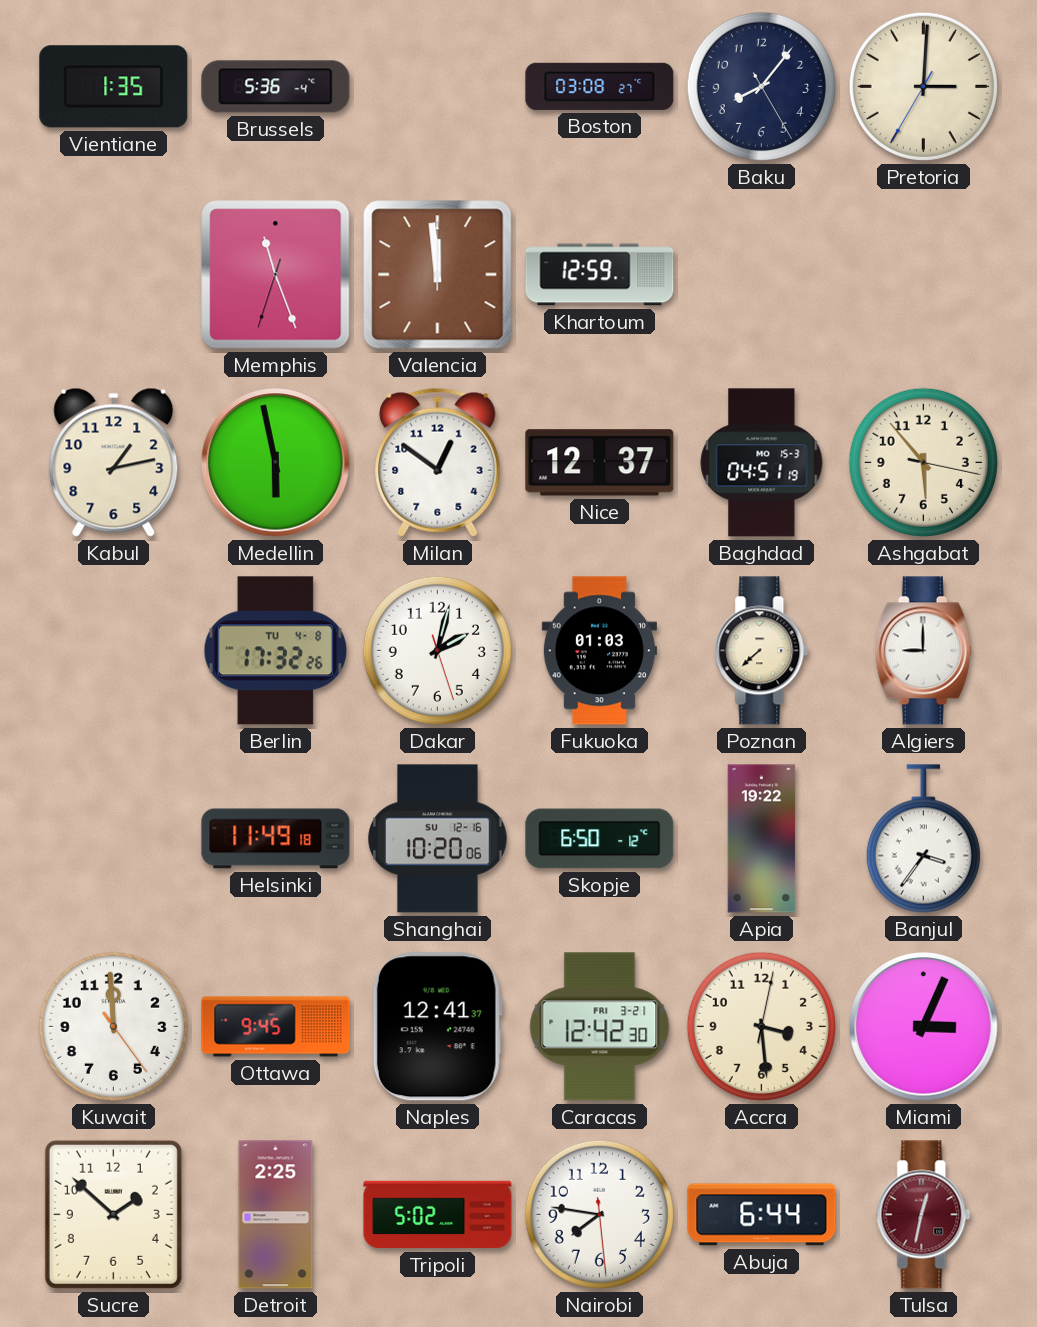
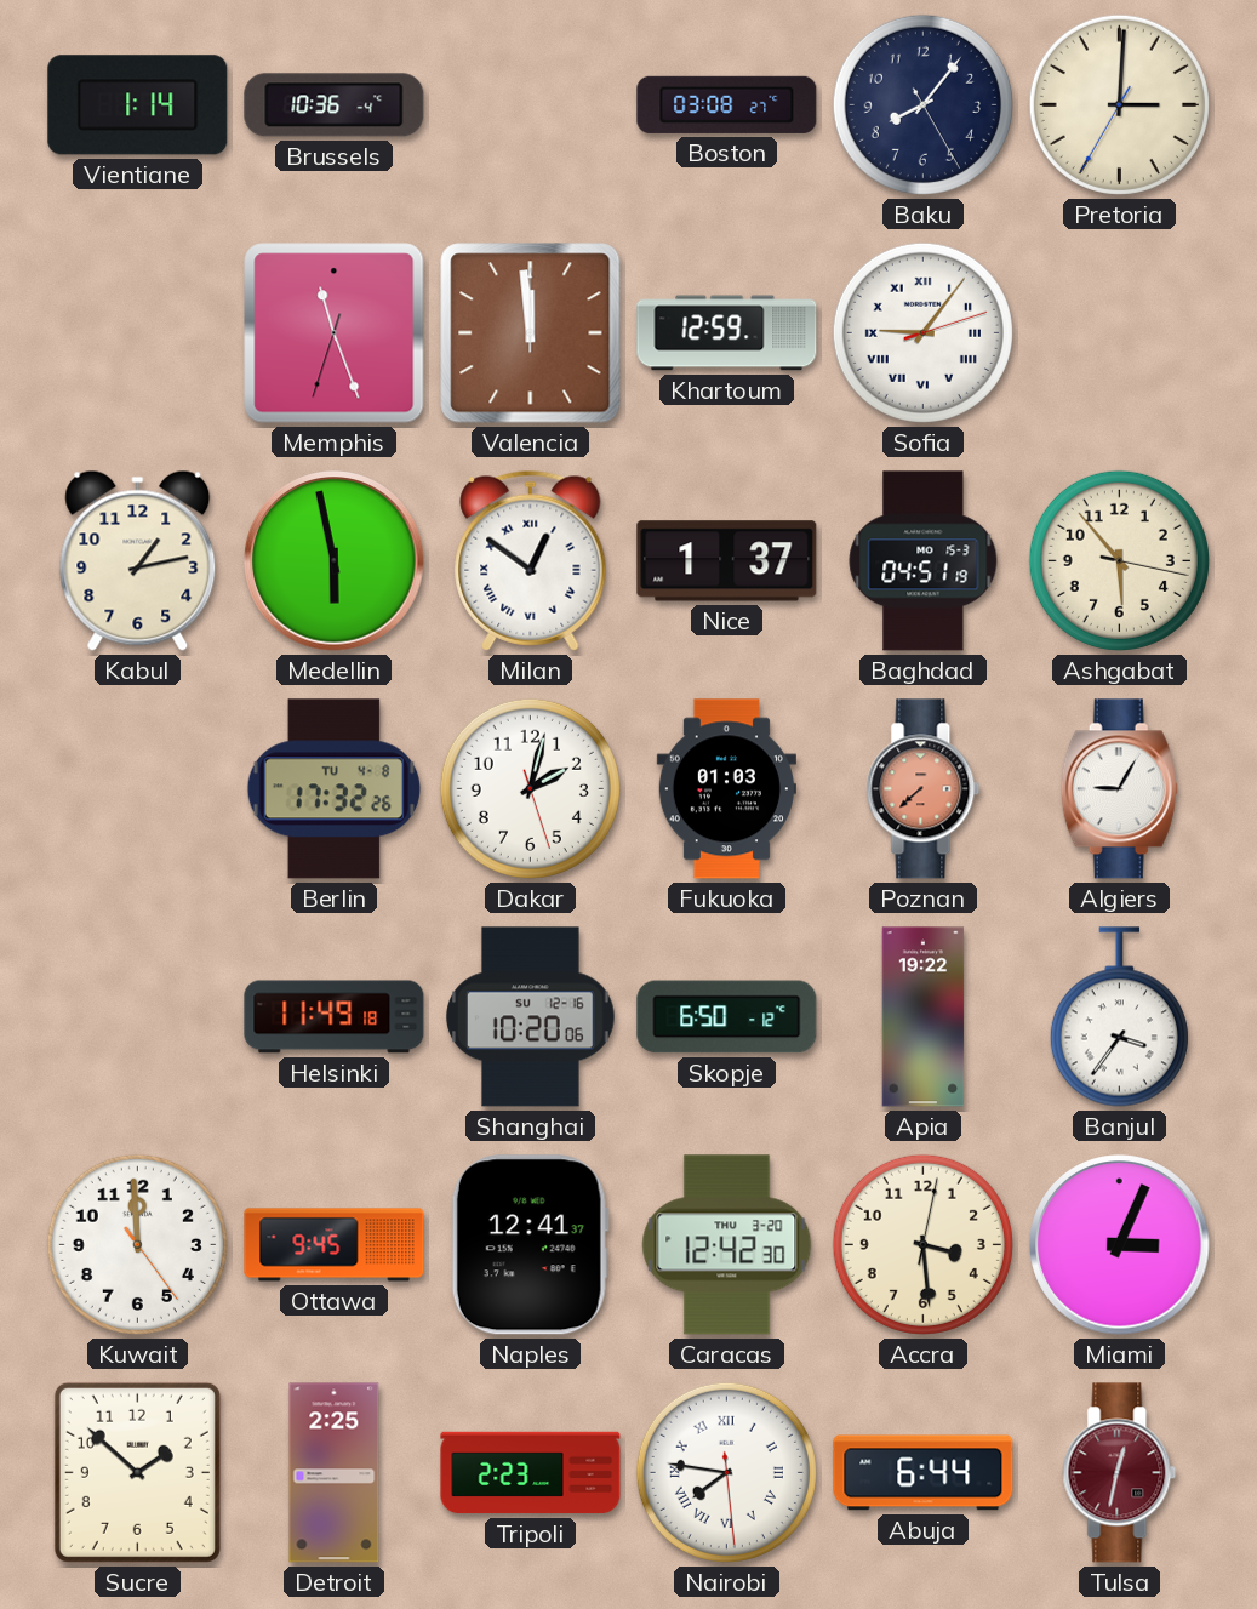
Vientiane: 1:35 -> 1:14
Brussels: 5:36 -> 10:36
Sofia: none -> 9:06
Milan numerals: Arabic -> Roman
Nice: 12:37 -> 1:37
Poznan dial: cream -> salmon
Algiers: 9:00 -> 9:05
Caracas date: FRI 3-21 -> THU 3-20
Tripoli: 5:02 -> 2:23
Nairobi numerals: Arabic -> Roman
